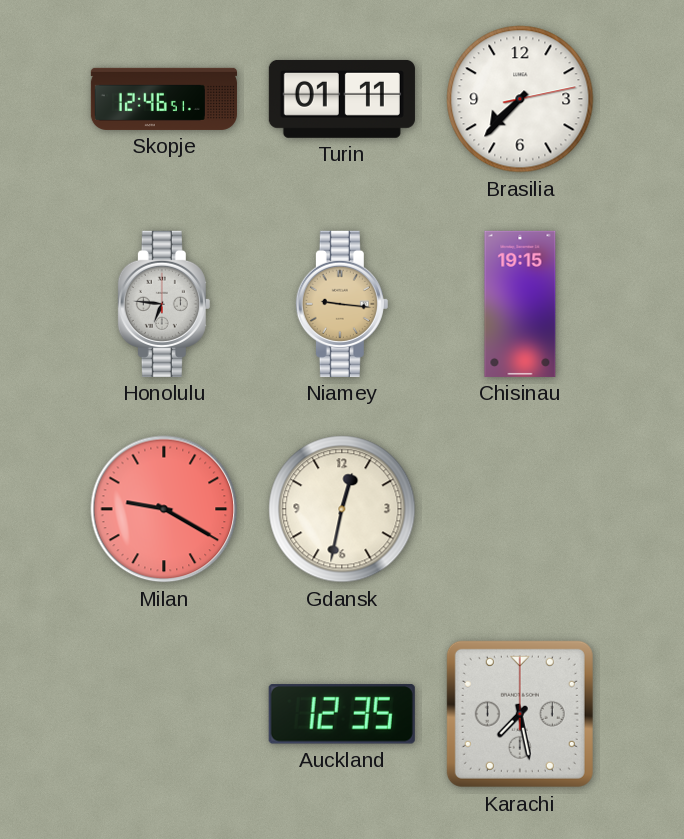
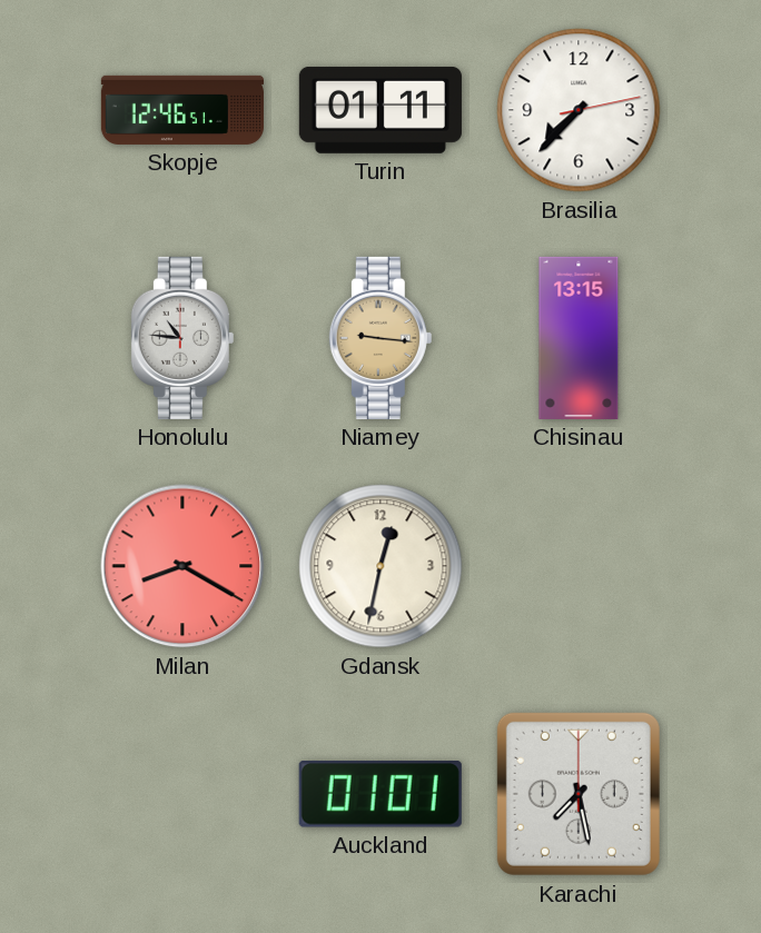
Honolulu: 6:46 -> 10:46
Chisinau: 19:15 -> 13:15
Milan: 9:20 -> 8:20
Auckland: 12:35 -> 01:01
